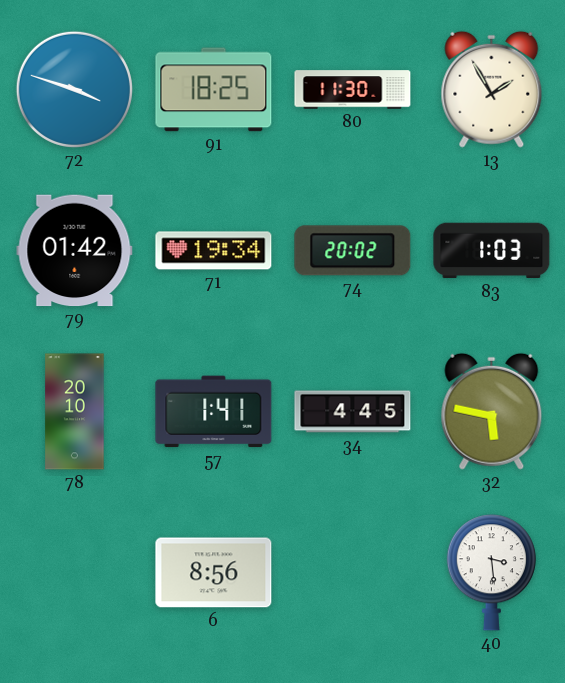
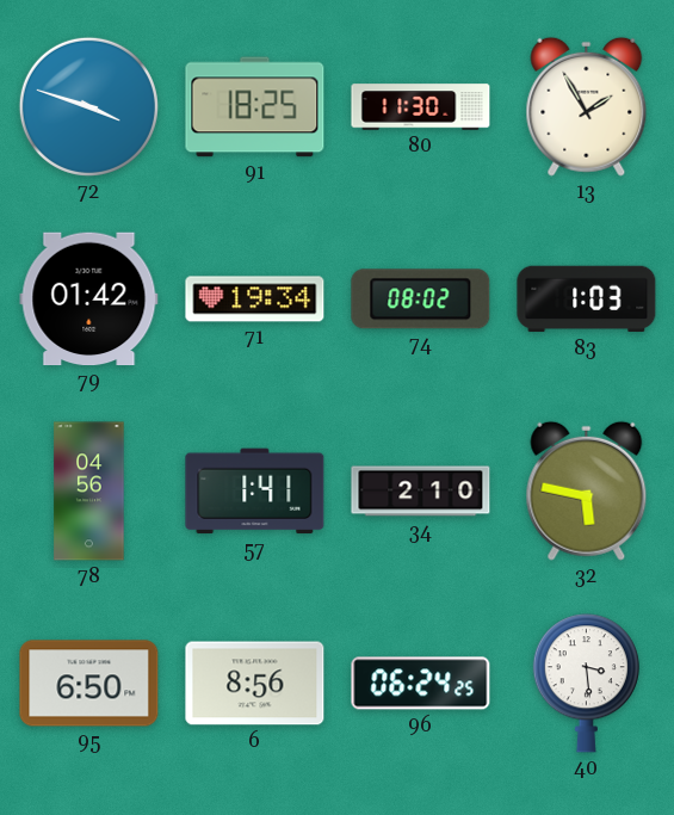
74: 20:02 -> 08:02
78: 20:10 -> 04:56
34: 4:45 -> 2:10
95: none -> 6:50
96: none -> 06:24
